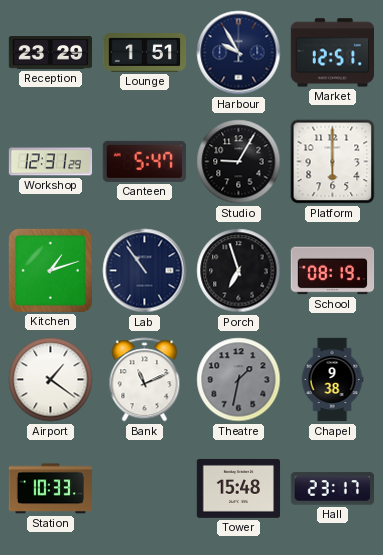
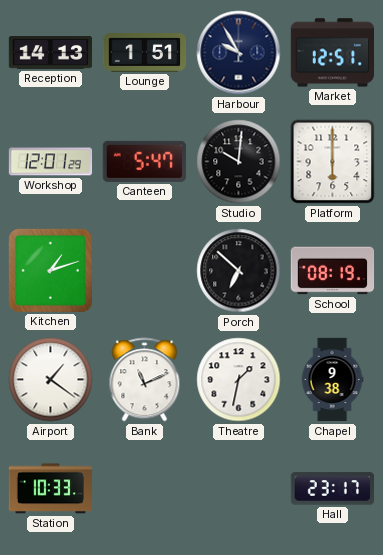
Reception: 23:29 -> 14:13
Workshop: 12:31 -> 12:01
Studio: 9:05 -> 10:01
Lab: 10:54 -> none
Porch: 6:57 -> 6:52
Theatre dial: grey -> white
Tower: 15:48 -> none
